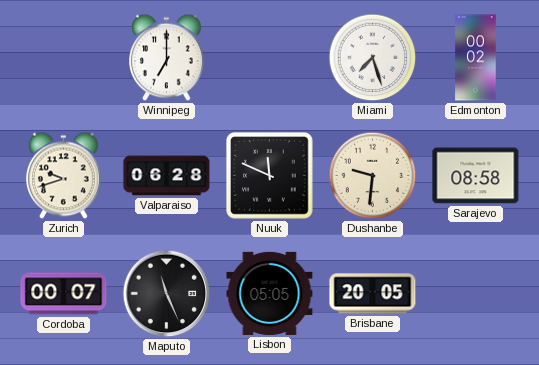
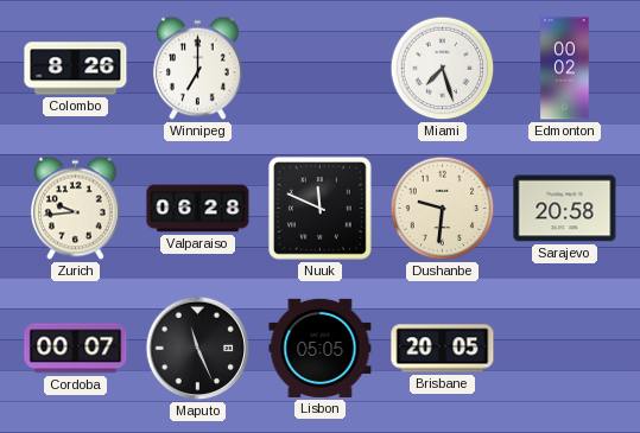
Colombo: none -> 8:26
Zurich: 9:42 -> 9:44
Sarajevo: 08:58 -> 20:58
